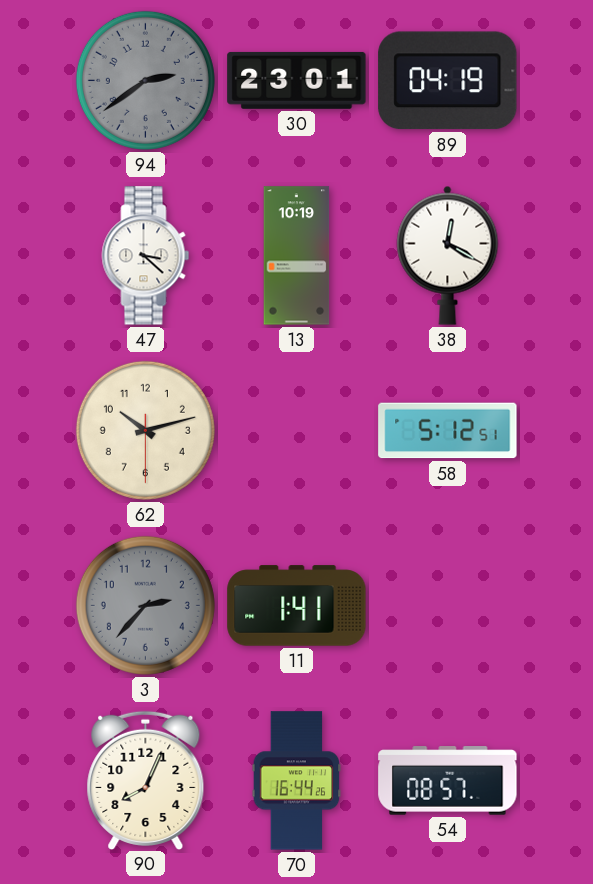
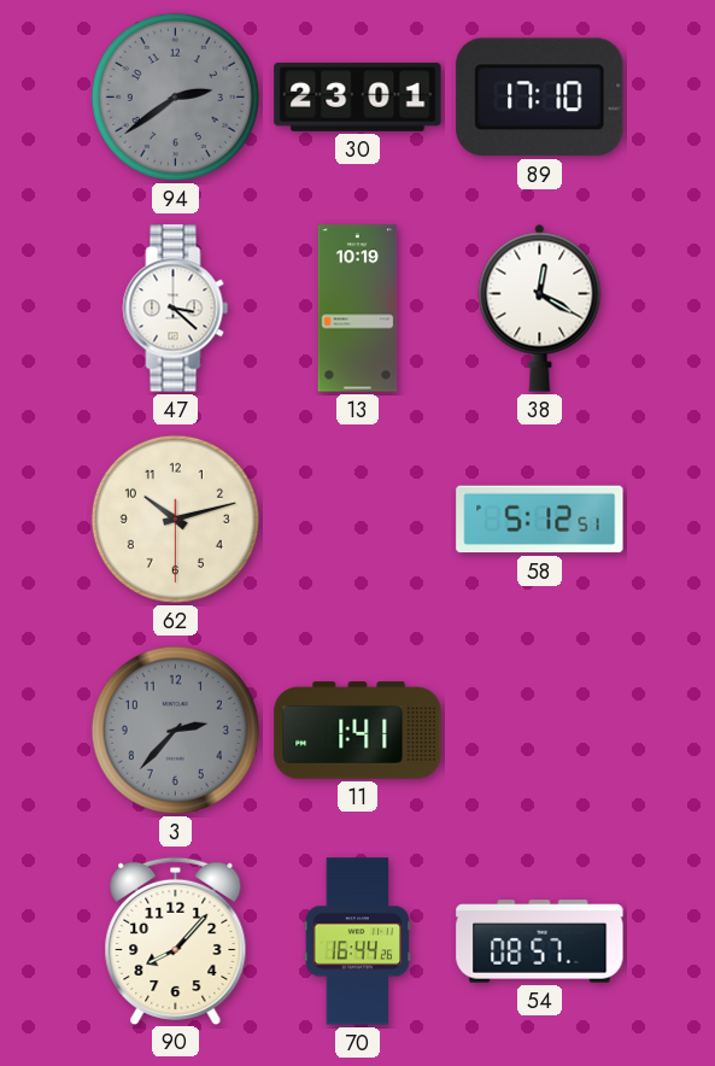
89: 04:19 -> 17:10
90: 8:04 -> 8:07
